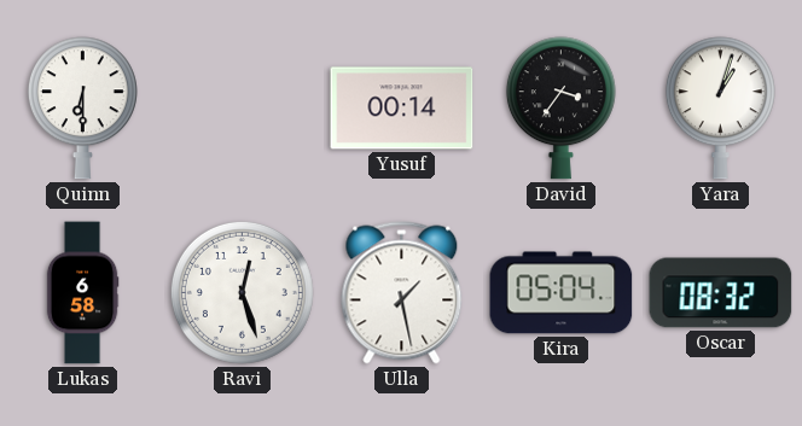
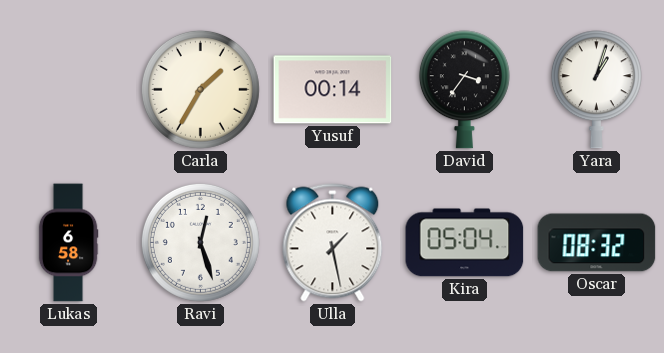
Quinn: 6:30 -> none
Carla: none -> 1:35
